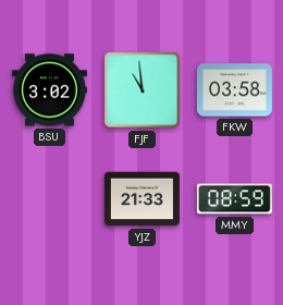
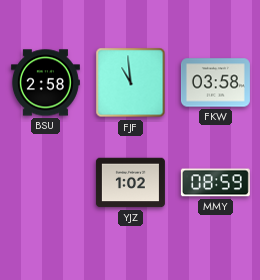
BSU: 3:02 -> 2:58
YJZ: 21:33 -> 1:02
